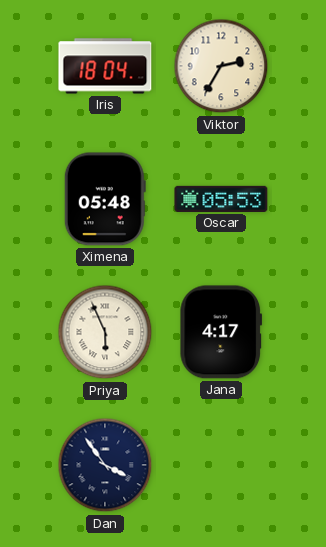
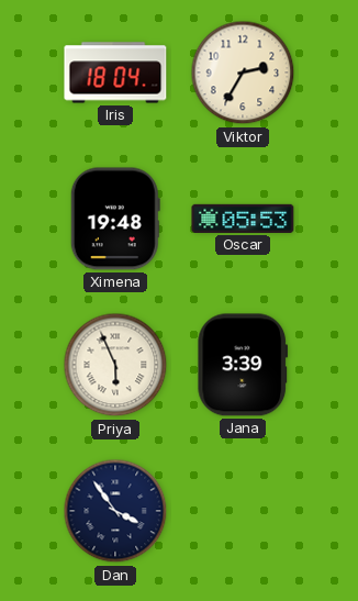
Ximena: 05:48 -> 19:48
Jana: 4:17 -> 3:39
